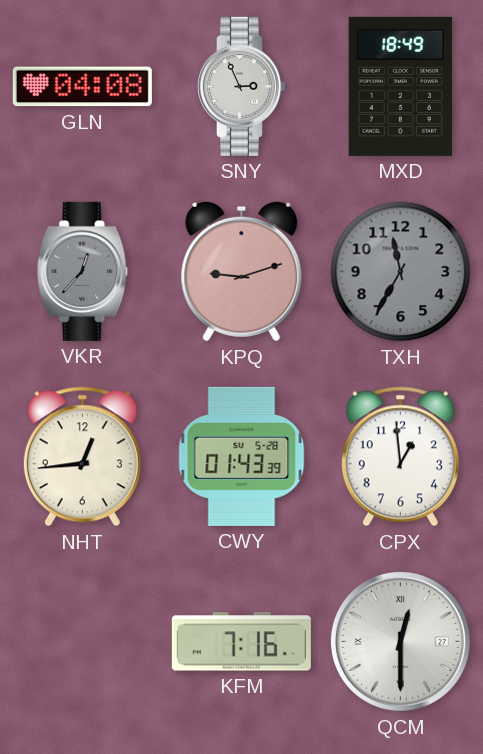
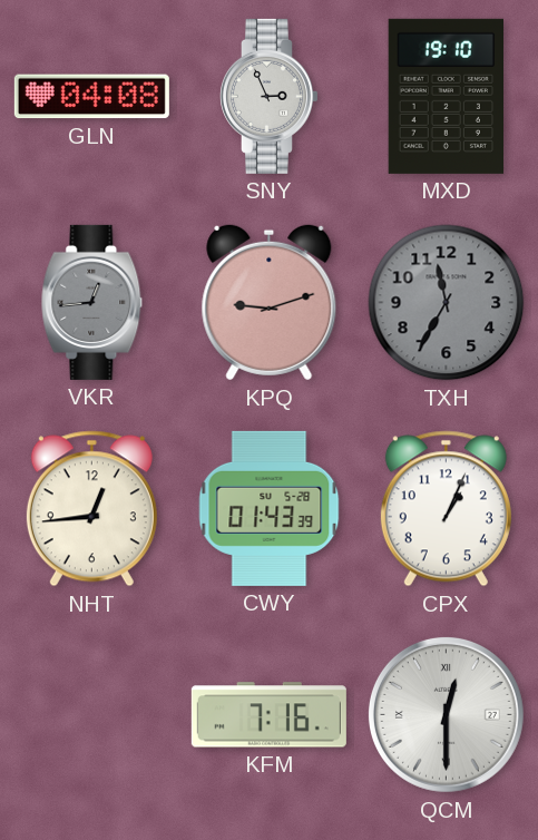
MXD: 18:49 -> 19:10
VKR: 12:37 -> 12:44
CPX: 12:59 -> 1:04
